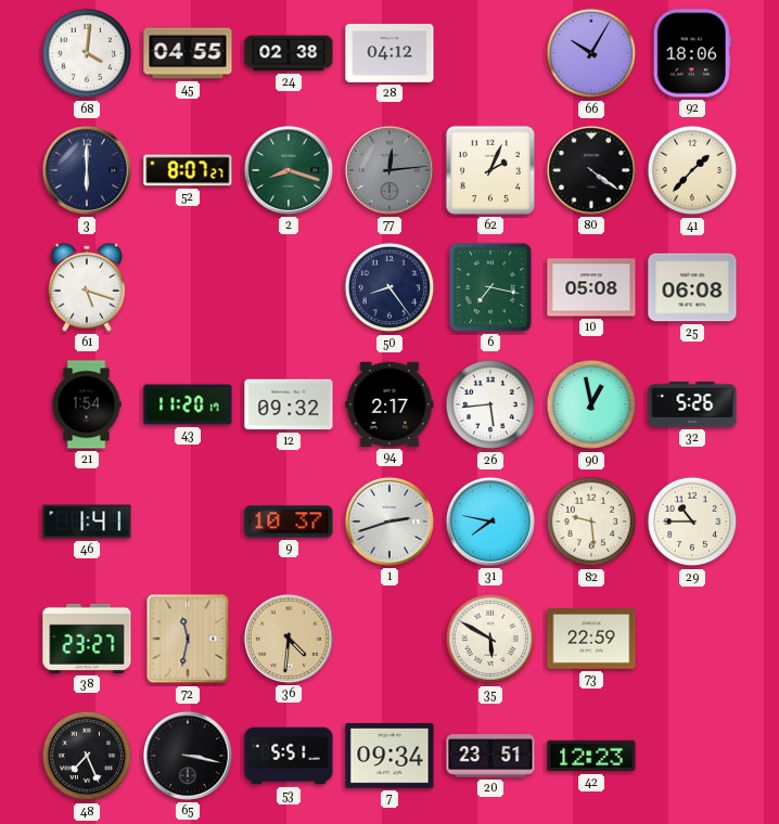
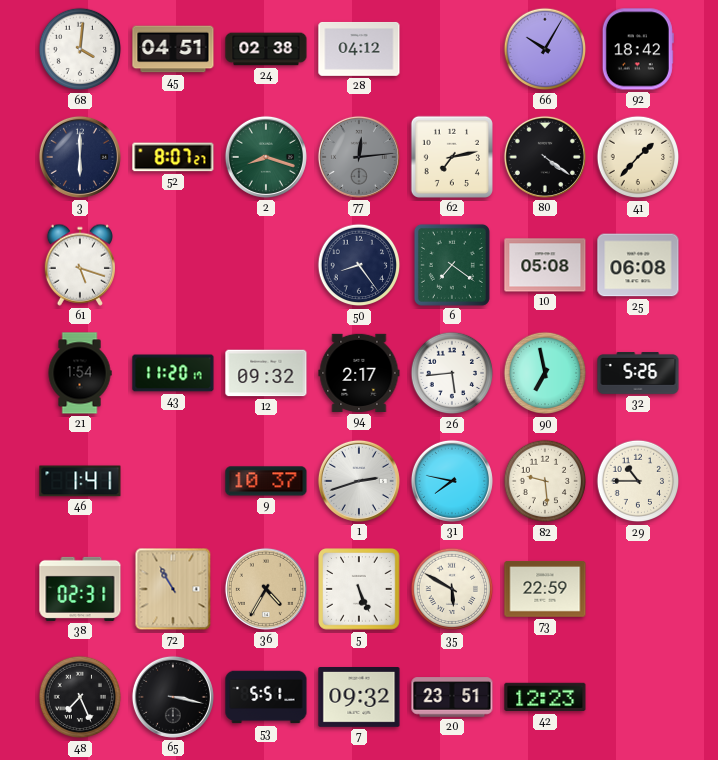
45: 04:55 -> 04:51
92: 18:06 -> 18:42
62: 2:04 -> 7:13
6: 7:17 -> 7:21
90: 12:58 -> 6:58
38: 23:27 -> 02:31
72: 11:32 -> 10:55
36: 4:31 -> 4:35
5: none -> 5:26
7: 09:34 -> 09:32
